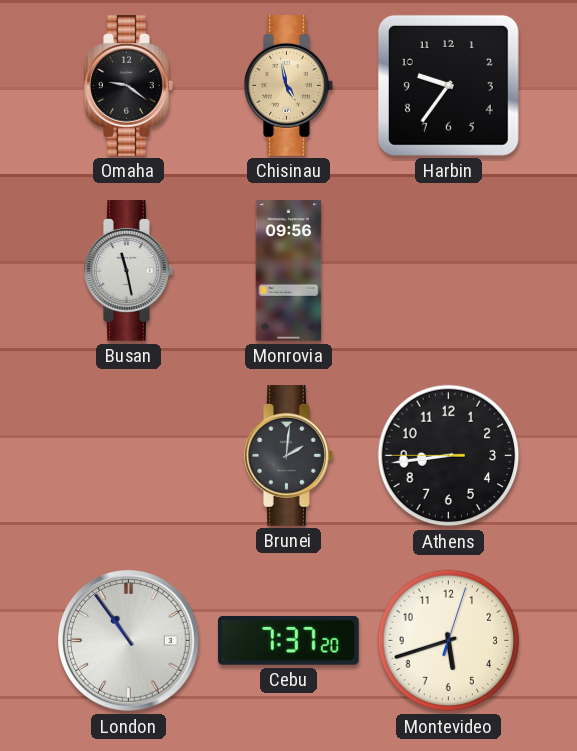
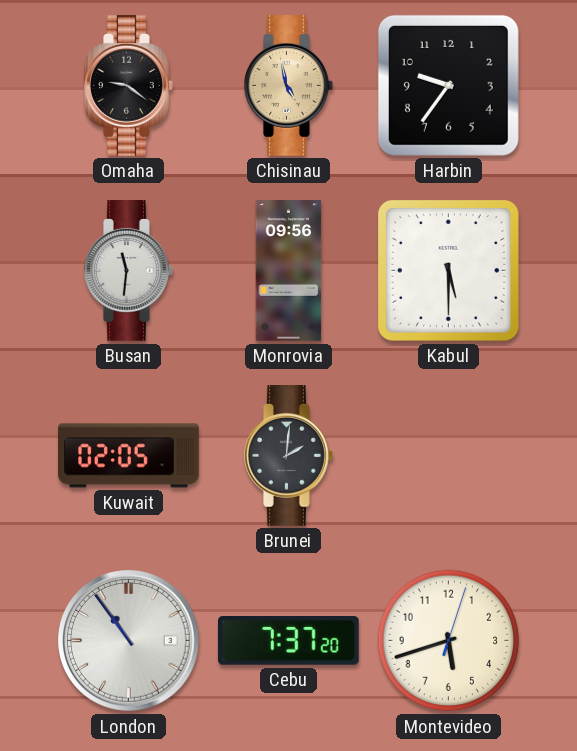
Busan: 11:28 -> 11:31
Kabul: none -> 5:30
Kuwait: none -> 02:05
Athens: 8:43 -> none
